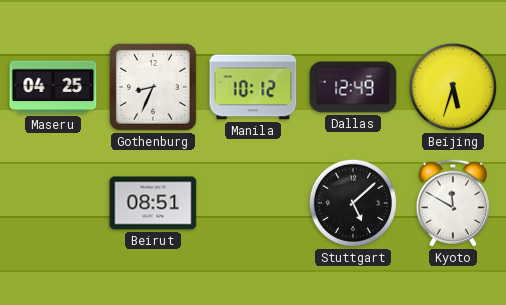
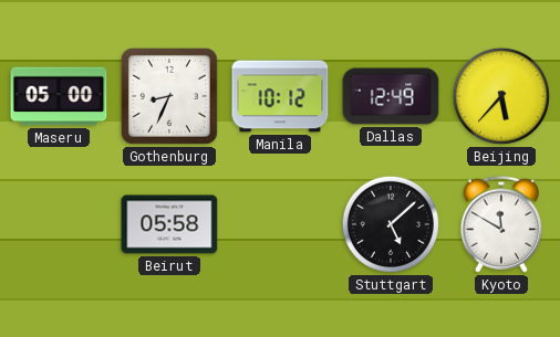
Maseru: 04:25 -> 05:00
Beijing: 5:33 -> 5:37
Beirut: 08:51 -> 05:58
